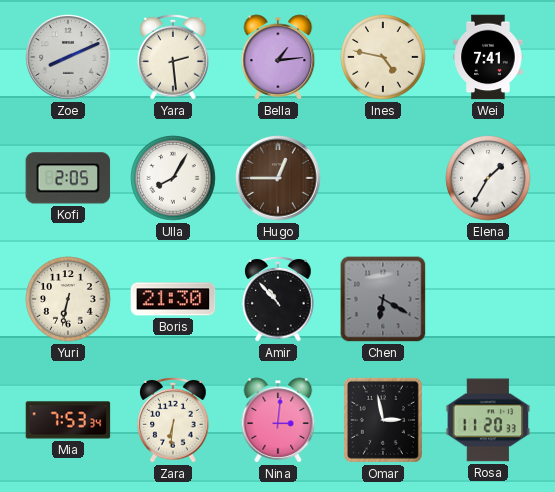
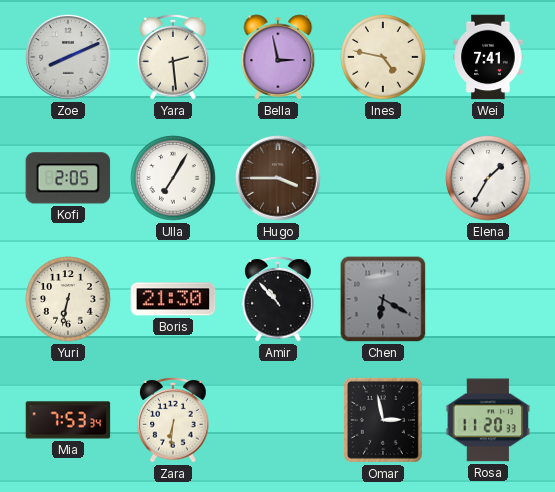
Bella: 1:14 -> 2:58
Ulla: 8:05 -> 7:05
Hugo: 12:45 -> 3:45
Nina: 3:01 -> none
